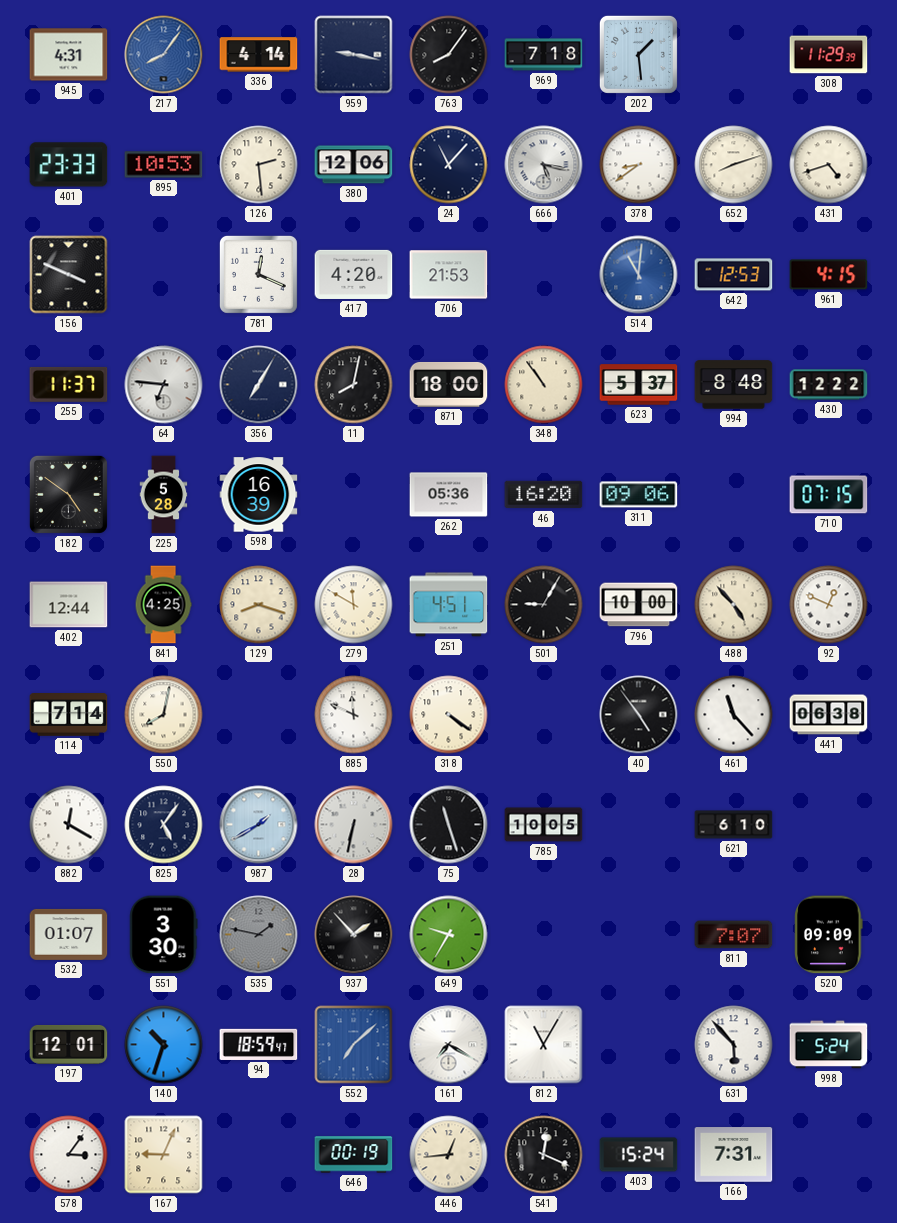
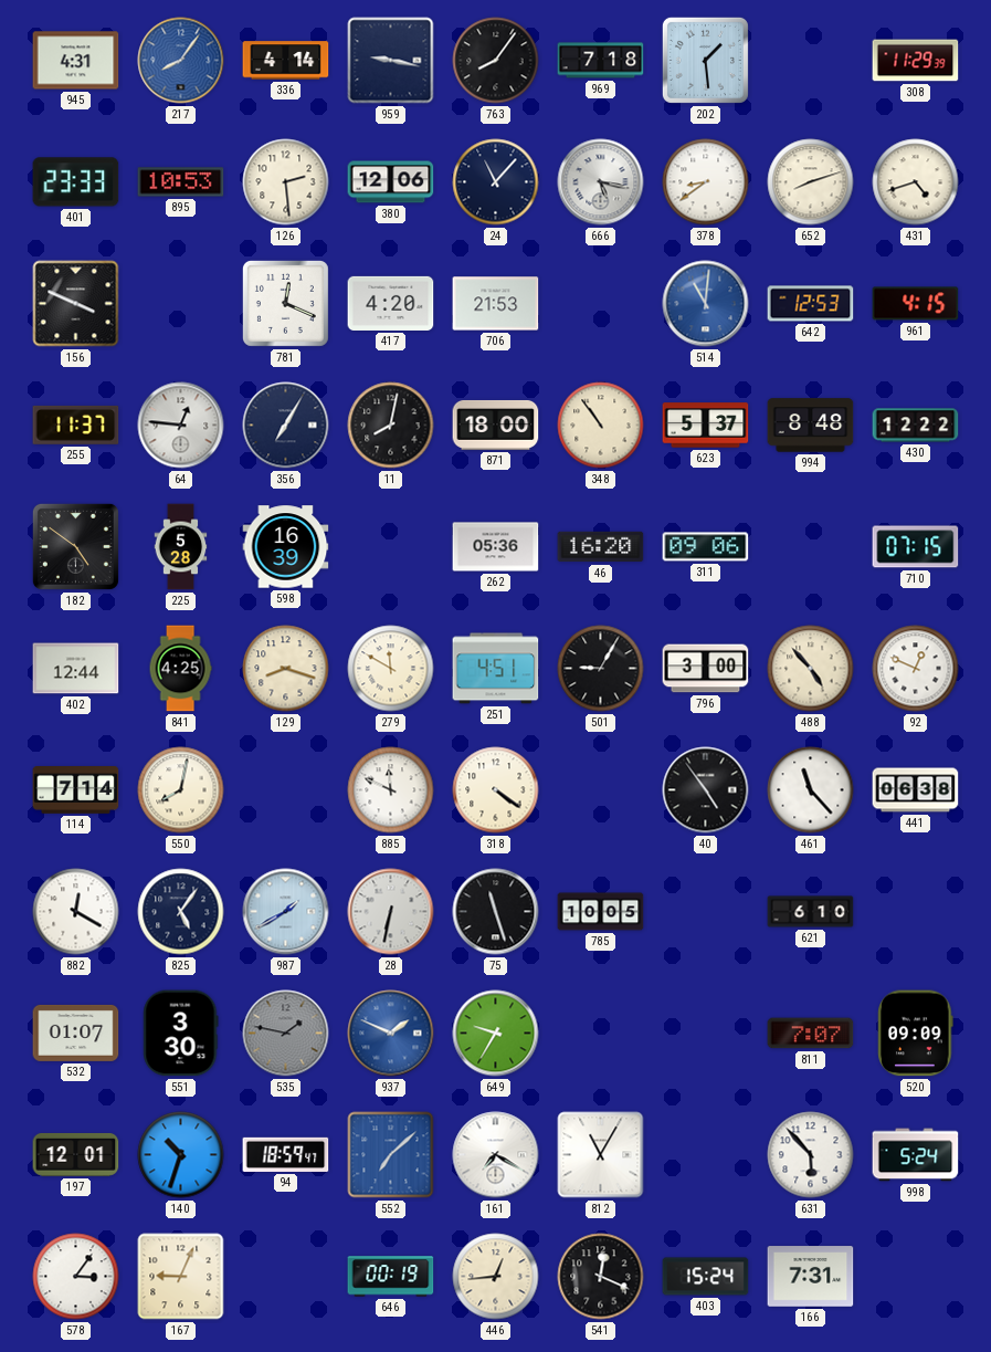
64: 6:46 -> 12:46
796: 10:00 -> 3:00
937: 1:53 -> 1:49
937 dial: black -> blue
